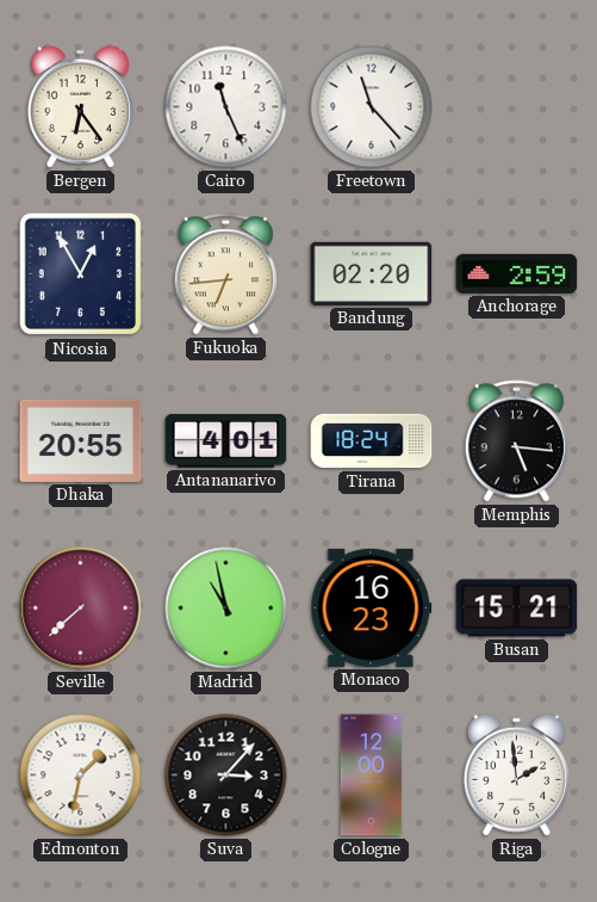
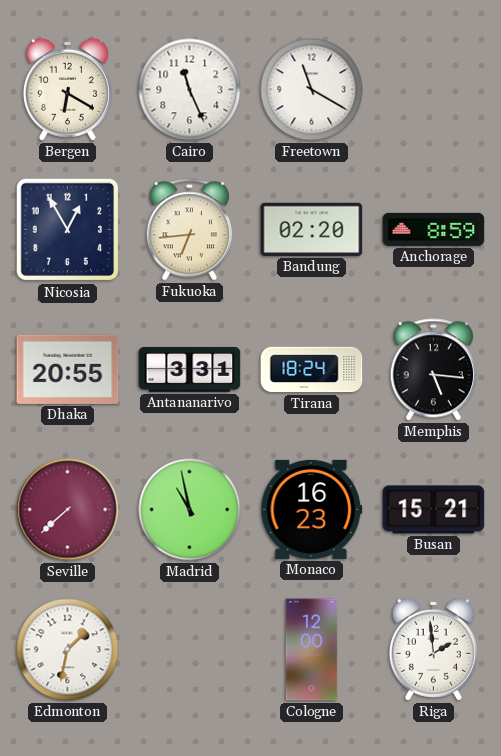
Bergen: 6:24 -> 6:20
Freetown: 11:23 -> 11:20
Anchorage: 2:59 -> 8:59
Antananarivo: 4:01 -> 3:31
Suva: 3:07 -> none
